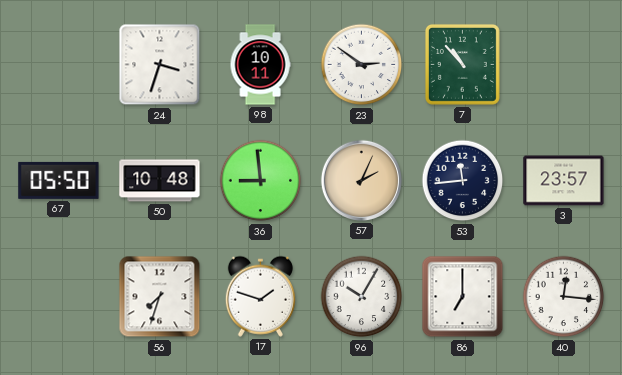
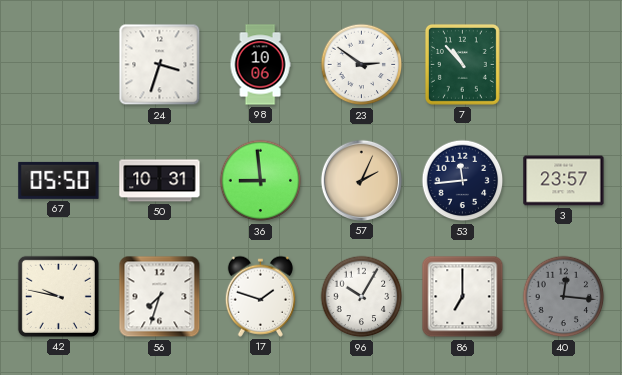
98: 10:11 -> 10:06
50: 10:48 -> 10:31
42: none -> 9:47
40 dial: white -> grey
